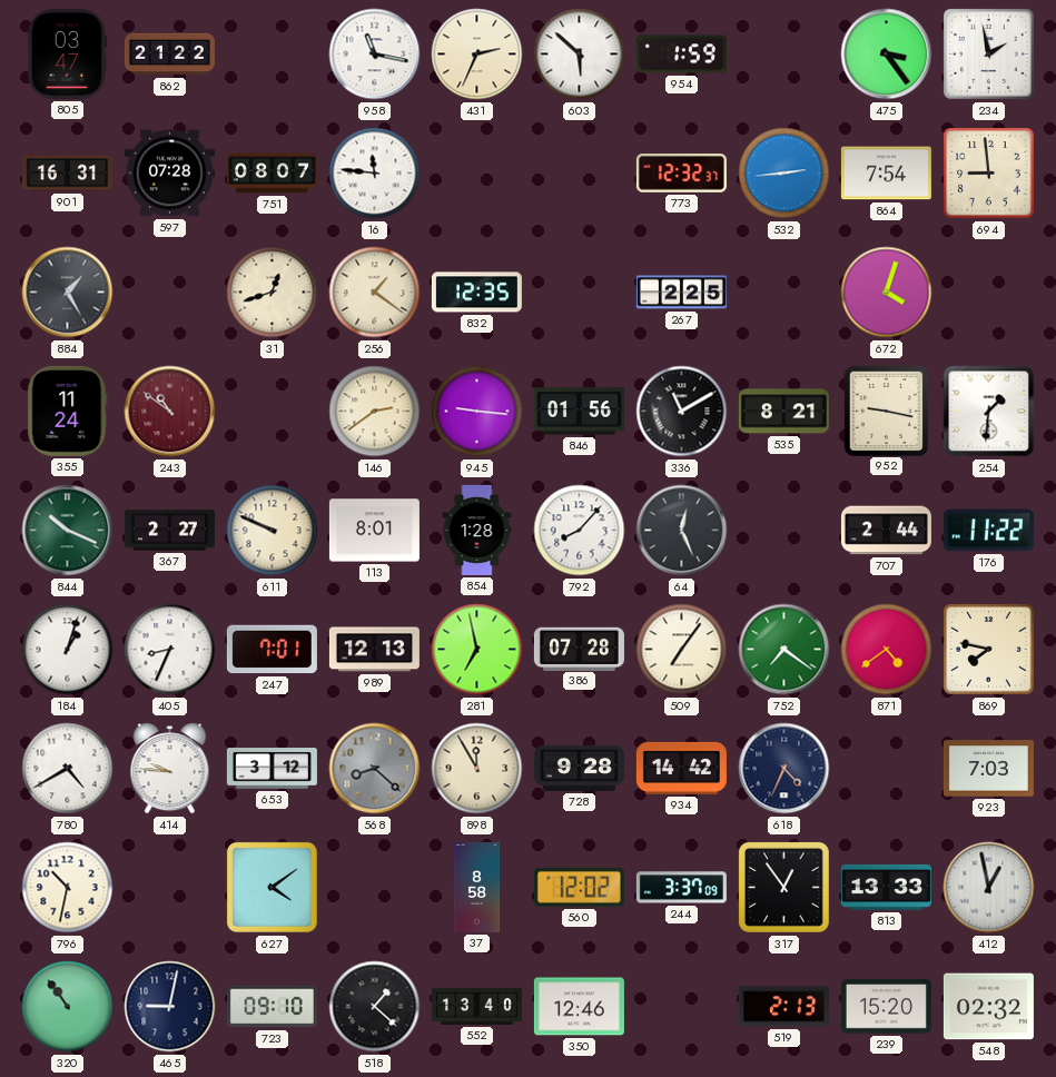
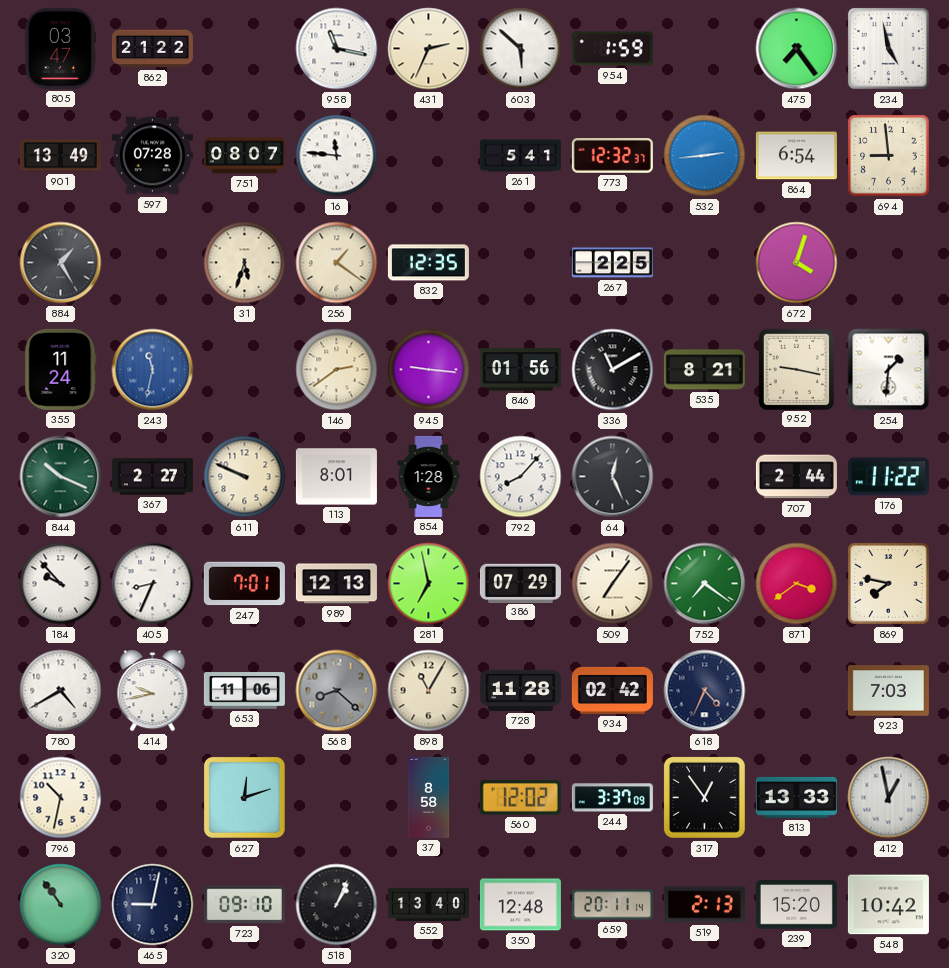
475: 3:24 -> 7:24
234: 1:58 -> 4:58
901: 16:31 -> 13:49
261: none -> 5:41
864: 7:54 -> 6:54
31: 12:42 -> 5:33
243: 10:51 -> 11:32
243 dial: burgundy -> blue
184: 1:03 -> 9:53
386: 07:28 -> 07:29
871: 4:39 -> 3:39
414: 9:46 -> 9:43
653: 3:12 -> 11:06
898: 11:55 -> 11:05
728: 9:28 -> 11:28
934: 14:42 -> 02:42
627: 4:09 -> 12:12
518: 1:22 -> 1:04
350: 12:46 -> 12:48
659: none -> 20:11
548: 02:32 -> 10:42
